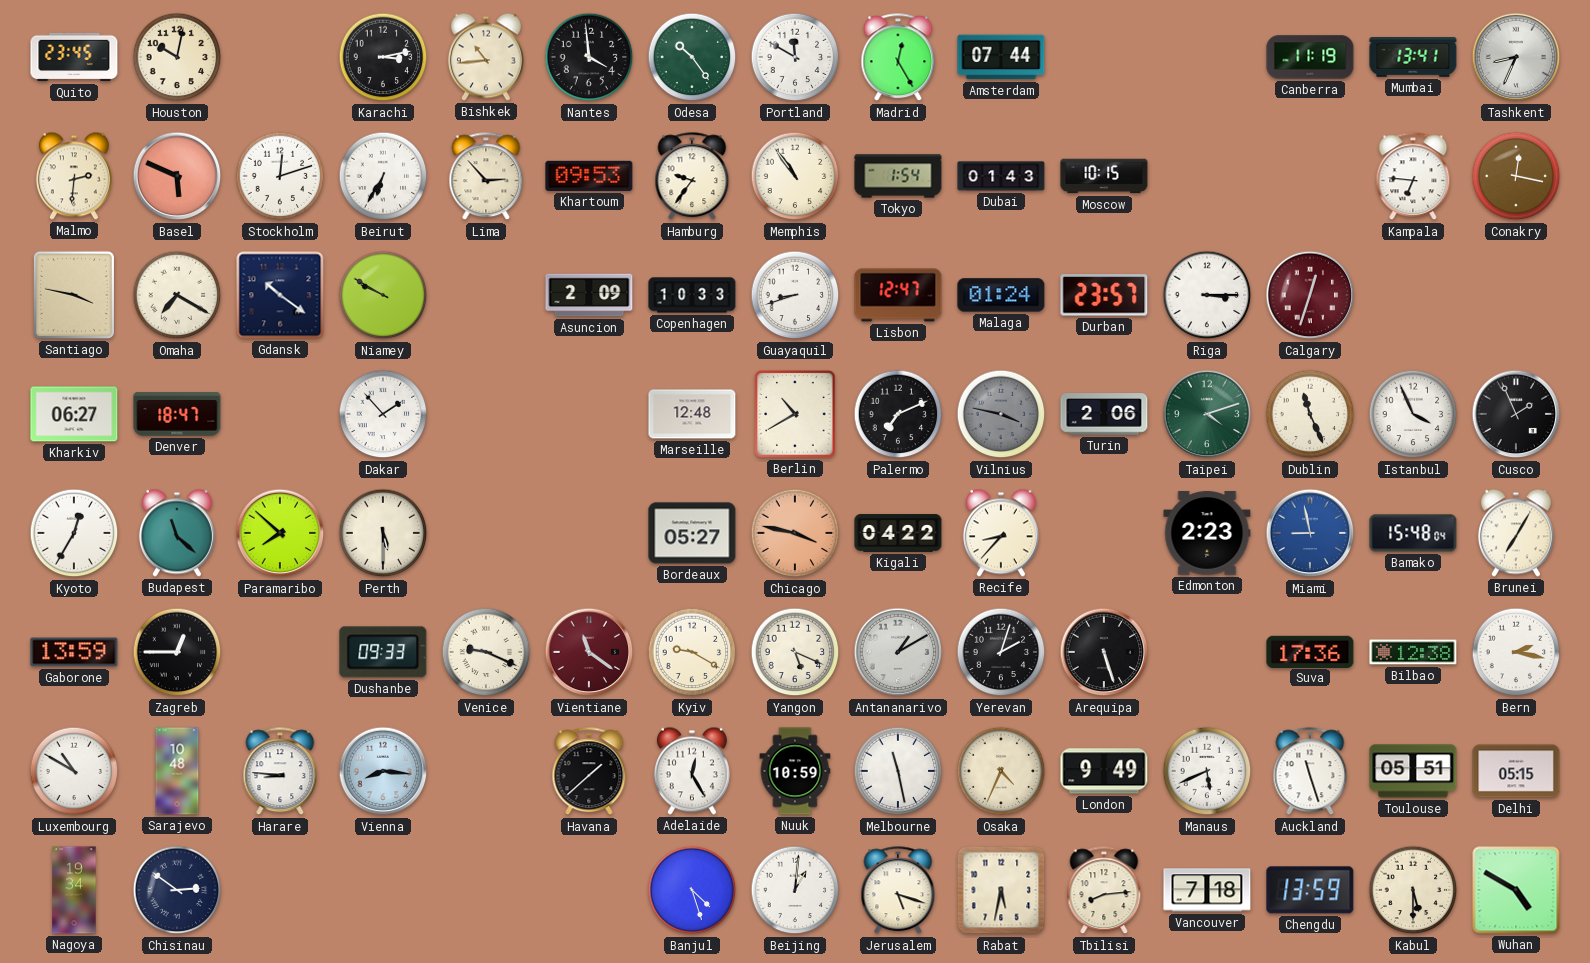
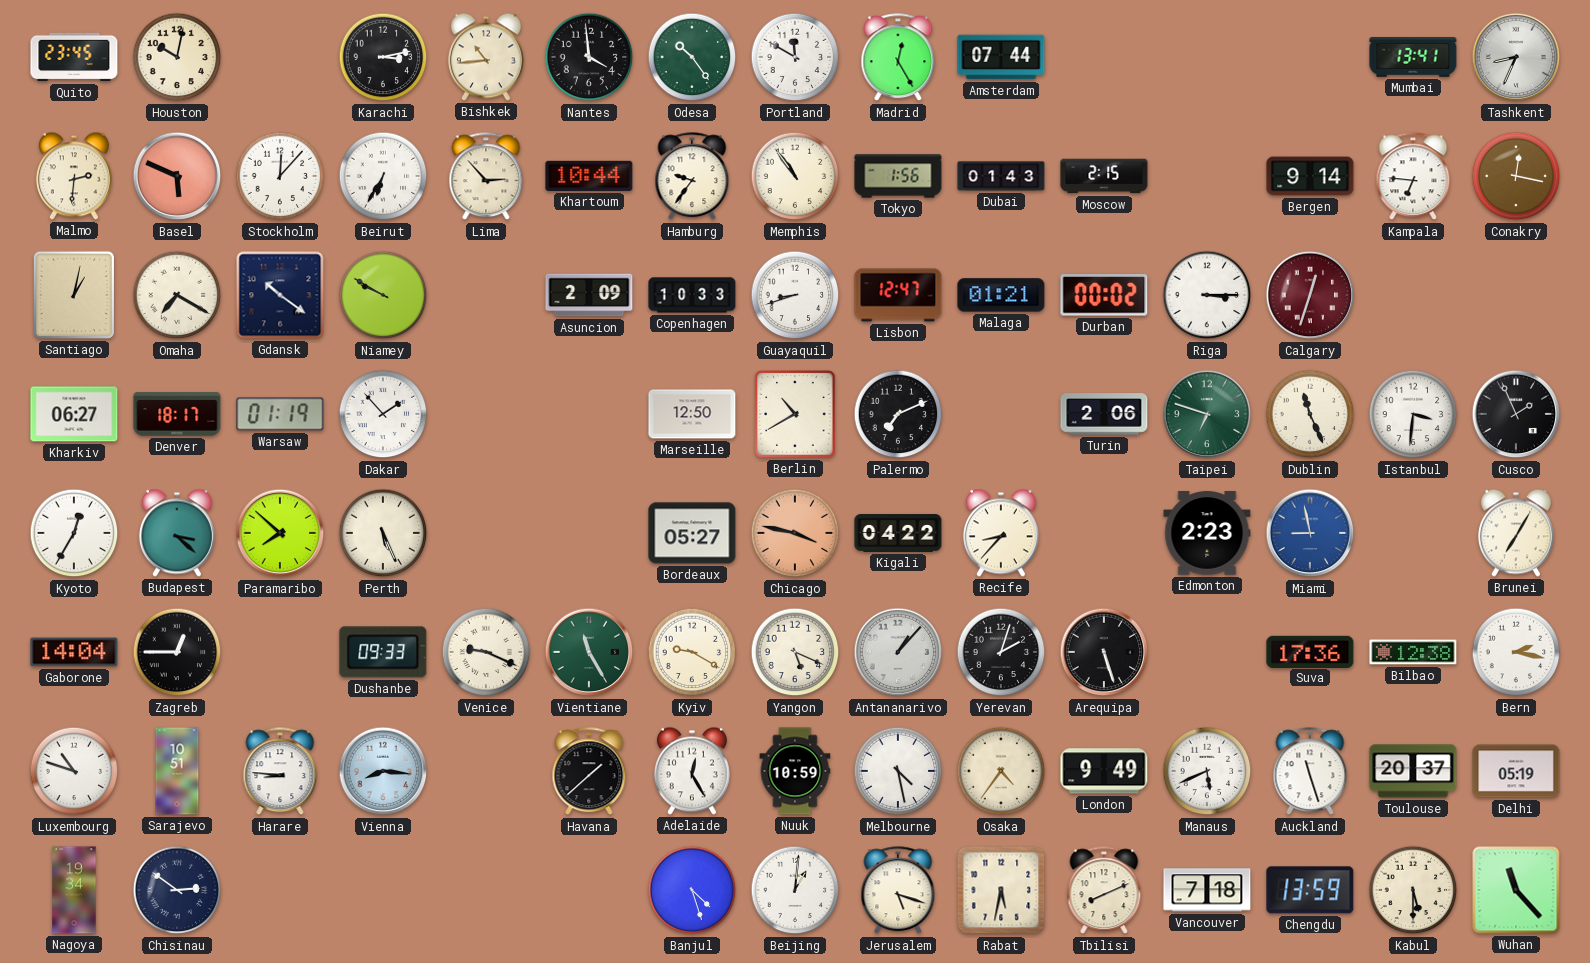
Canberra: 11:19 -> none
Stockholm: 12:12 -> 12:07
Khartoum: 09:53 -> 10:44
Tokyo: 1:54 -> 1:56
Moscow: 10:15 -> 2:15
Bergen: none -> 9:14
Santiago: 3:47 -> 1:02
Malaga: 01:24 -> 01:21
Durban: 23:57 -> 00:02
Denver: 18:47 -> 18:17
Warsaw: none -> 01:19
Marseille: 12:48 -> 12:50
Vilnius: 3:47 -> none
Taipei: 4:12 -> 6:48
Istanbul: 3:56 -> 3:31
Budapest: 11:22 -> 3:22
Perth: 5:30 -> 5:26
Bamako: 15:48 -> none
Gaborone: 13:59 -> 14:04
Vientiane: 11:21 -> 11:25
Vientiane dial: burgundy -> green
Antananarivo: 1:10 -> 1:07
Luxembourg: 10:50 -> 10:48
Sarajevo: 10:48 -> 10:51
Melbourne: 11:28 -> 4:28
Osaka: 4:34 -> 4:36
Toulouse: 05:51 -> 20:37
Delhi: 05:15 -> 05:19
Tbilisi: 8:14 -> 8:11
Wuhan: 4:50 -> 11:23
